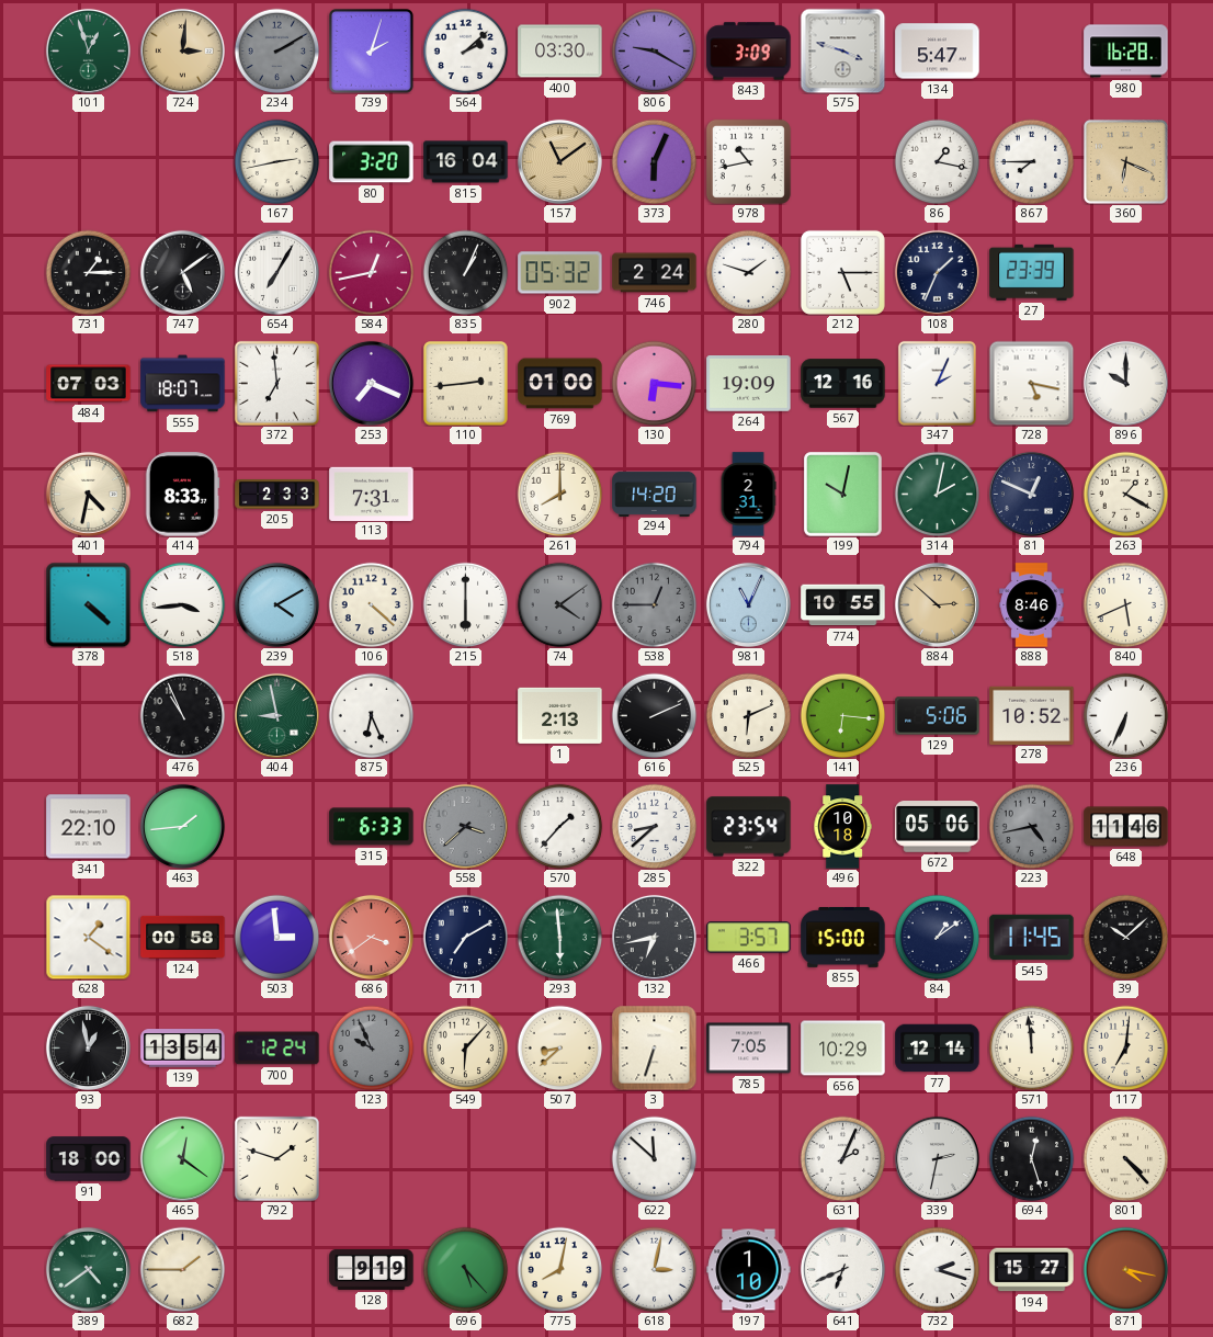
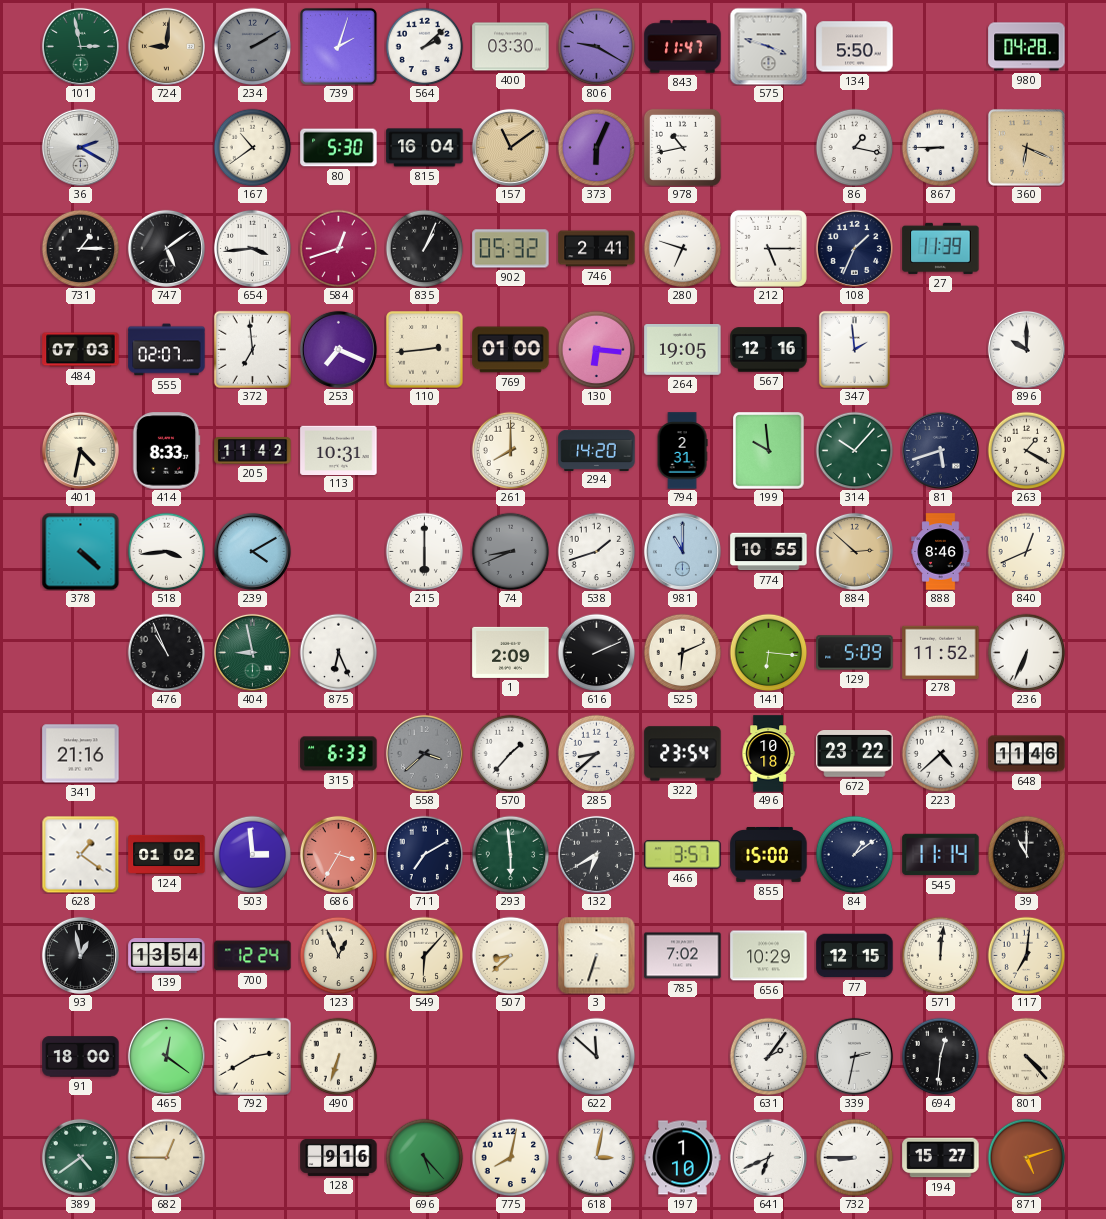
101: 12:57 -> 2:58
724: 3:01 -> 9:01
843: 3:09 -> 11:47
134: 5:47 -> 5:50
980: 16:28 -> 04:28
36: none -> 2:20
167: 2:43 -> 10:39
80: 3:20 -> 5:30
867: 7:45 -> 8:45
654: 7:05 -> 3:44
584: 12:43 -> 12:42
746: 2:24 -> 2:41
280: 1:48 -> 6:48
27: 23:39 -> 11:39
555: 18:07 -> 02:07
264: 19:09 -> 19:05
347: 2:04 -> 1:59
728: 5:17 -> none
205: 2:33 -> 11:42
113: 7:31 -> 10:31
199: 10:02 -> 9:59
314: 2:02 -> 10:07
81: 12:49 -> 5:42
106: 4:22 -> none
74: 4:09 -> 8:41
538: 12:45 -> 1:42
538 dial: grey -> white
981: 11:04 -> 11:00
840: 5:41 -> 12:41
1: 2:13 -> 2:09
129: 5:06 -> 5:09
278: 10:52 -> 11:52
341: 22:10 -> 21:16
463: 1:44 -> none
672: 05:06 -> 23:22
223: 4:43 -> 4:38
223 dial: grey -> white
124: 00:58 -> 01:02
686: 3:39 -> 3:35
132: 6:43 -> 6:40
545: 11:45 -> 11:14
39: 10:08 -> 11:00
123: 9:56 -> 12:56
123 dial: grey -> cream
785: 7:05 -> 7:02
77: 12:14 -> 12:15
571: 11:59 -> 12:01
792: 1:48 -> 2:40
490: none -> 6:33
631: 2:04 -> 2:06
694: 12:27 -> 12:31
682: 1:45 -> 12:45
128: 9:19 -> 9:16
732: 2:18 -> 8:45
871: 4:17 -> 5:12
